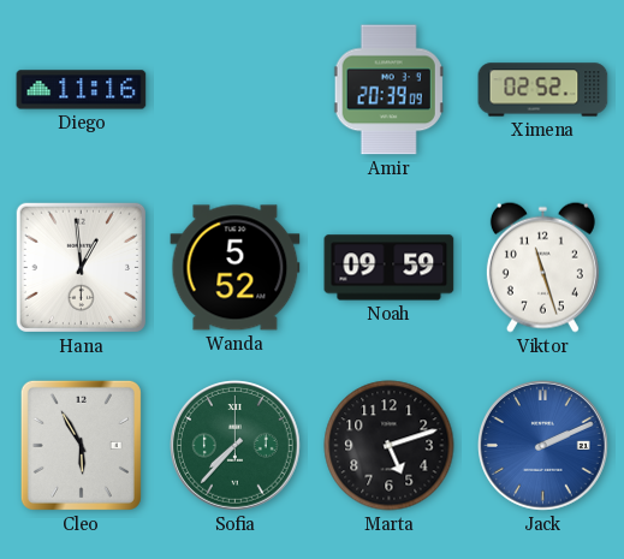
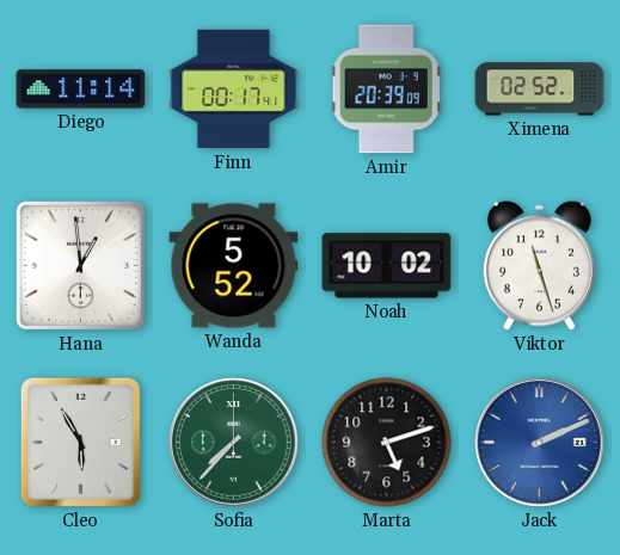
Diego: 11:16 -> 11:14
Finn: none -> 00:17
Noah: 09:59 -> 10:02
